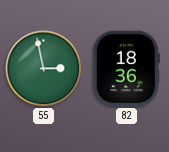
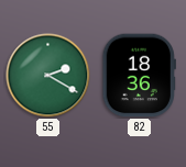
55: 2:58 -> 2:20
